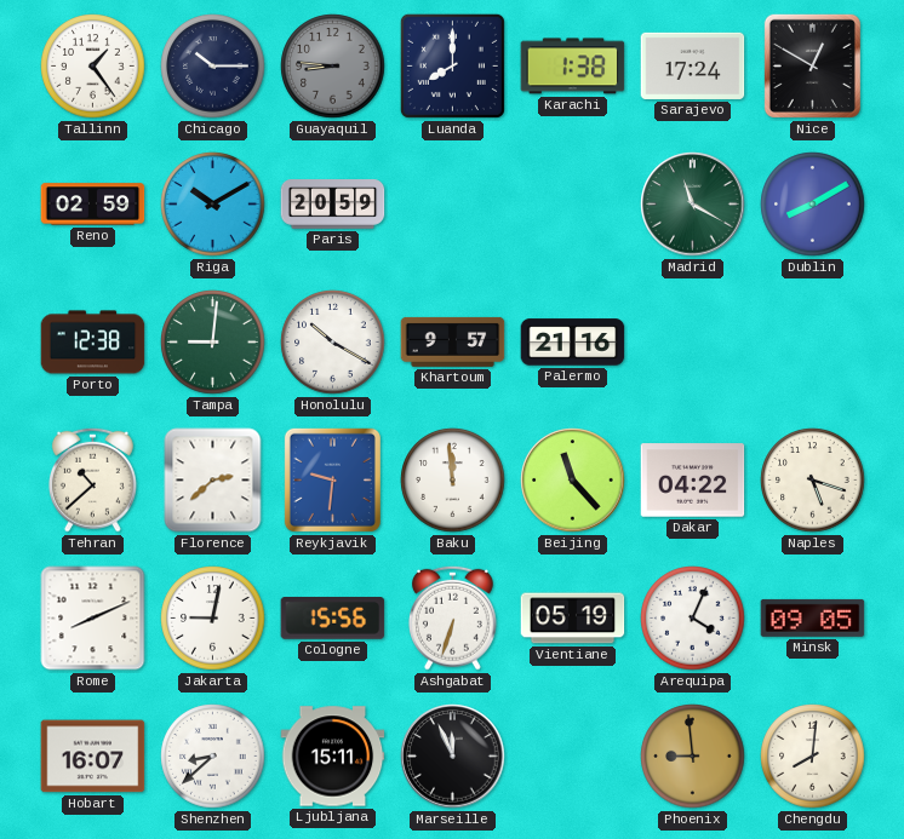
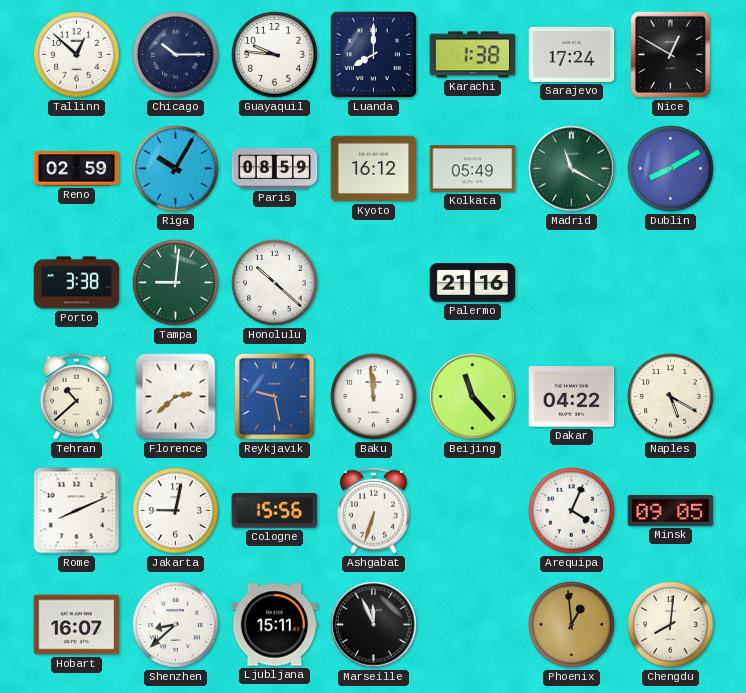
Tallinn: 1:24 -> 12:52
Guayaquil: 8:46 -> 9:46
Guayaquil dial: grey -> white
Riga: 10:10 -> 10:05
Paris: 20:59 -> 08:59
Kyoto: none -> 16:12
Kolkata: none -> 05:49
Porto: 12:38 -> 3:38
Honolulu: 10:20 -> 10:22
Khartoum: 9:57 -> none
Reykjavik: 9:31 -> 9:28
Naples: 5:18 -> 5:20
Vientiane: 05:19 -> none
Phoenix: 8:59 -> 12:59
